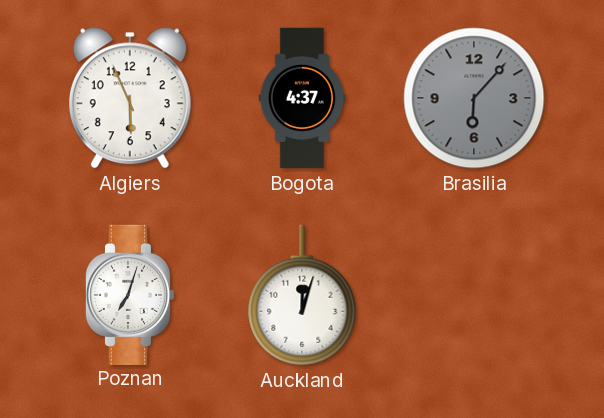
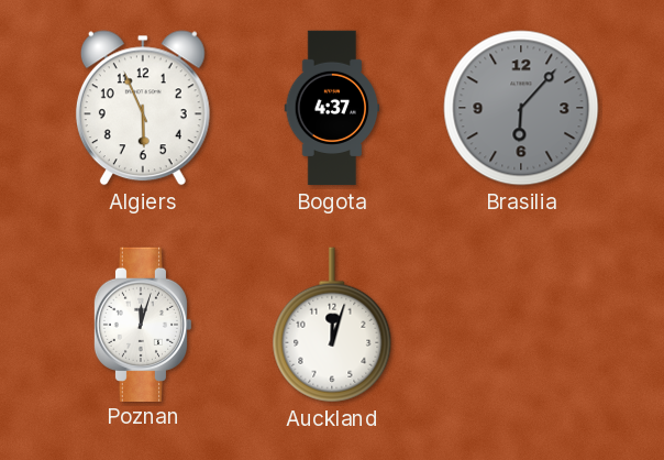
Poznan: 7:03 -> 12:03
